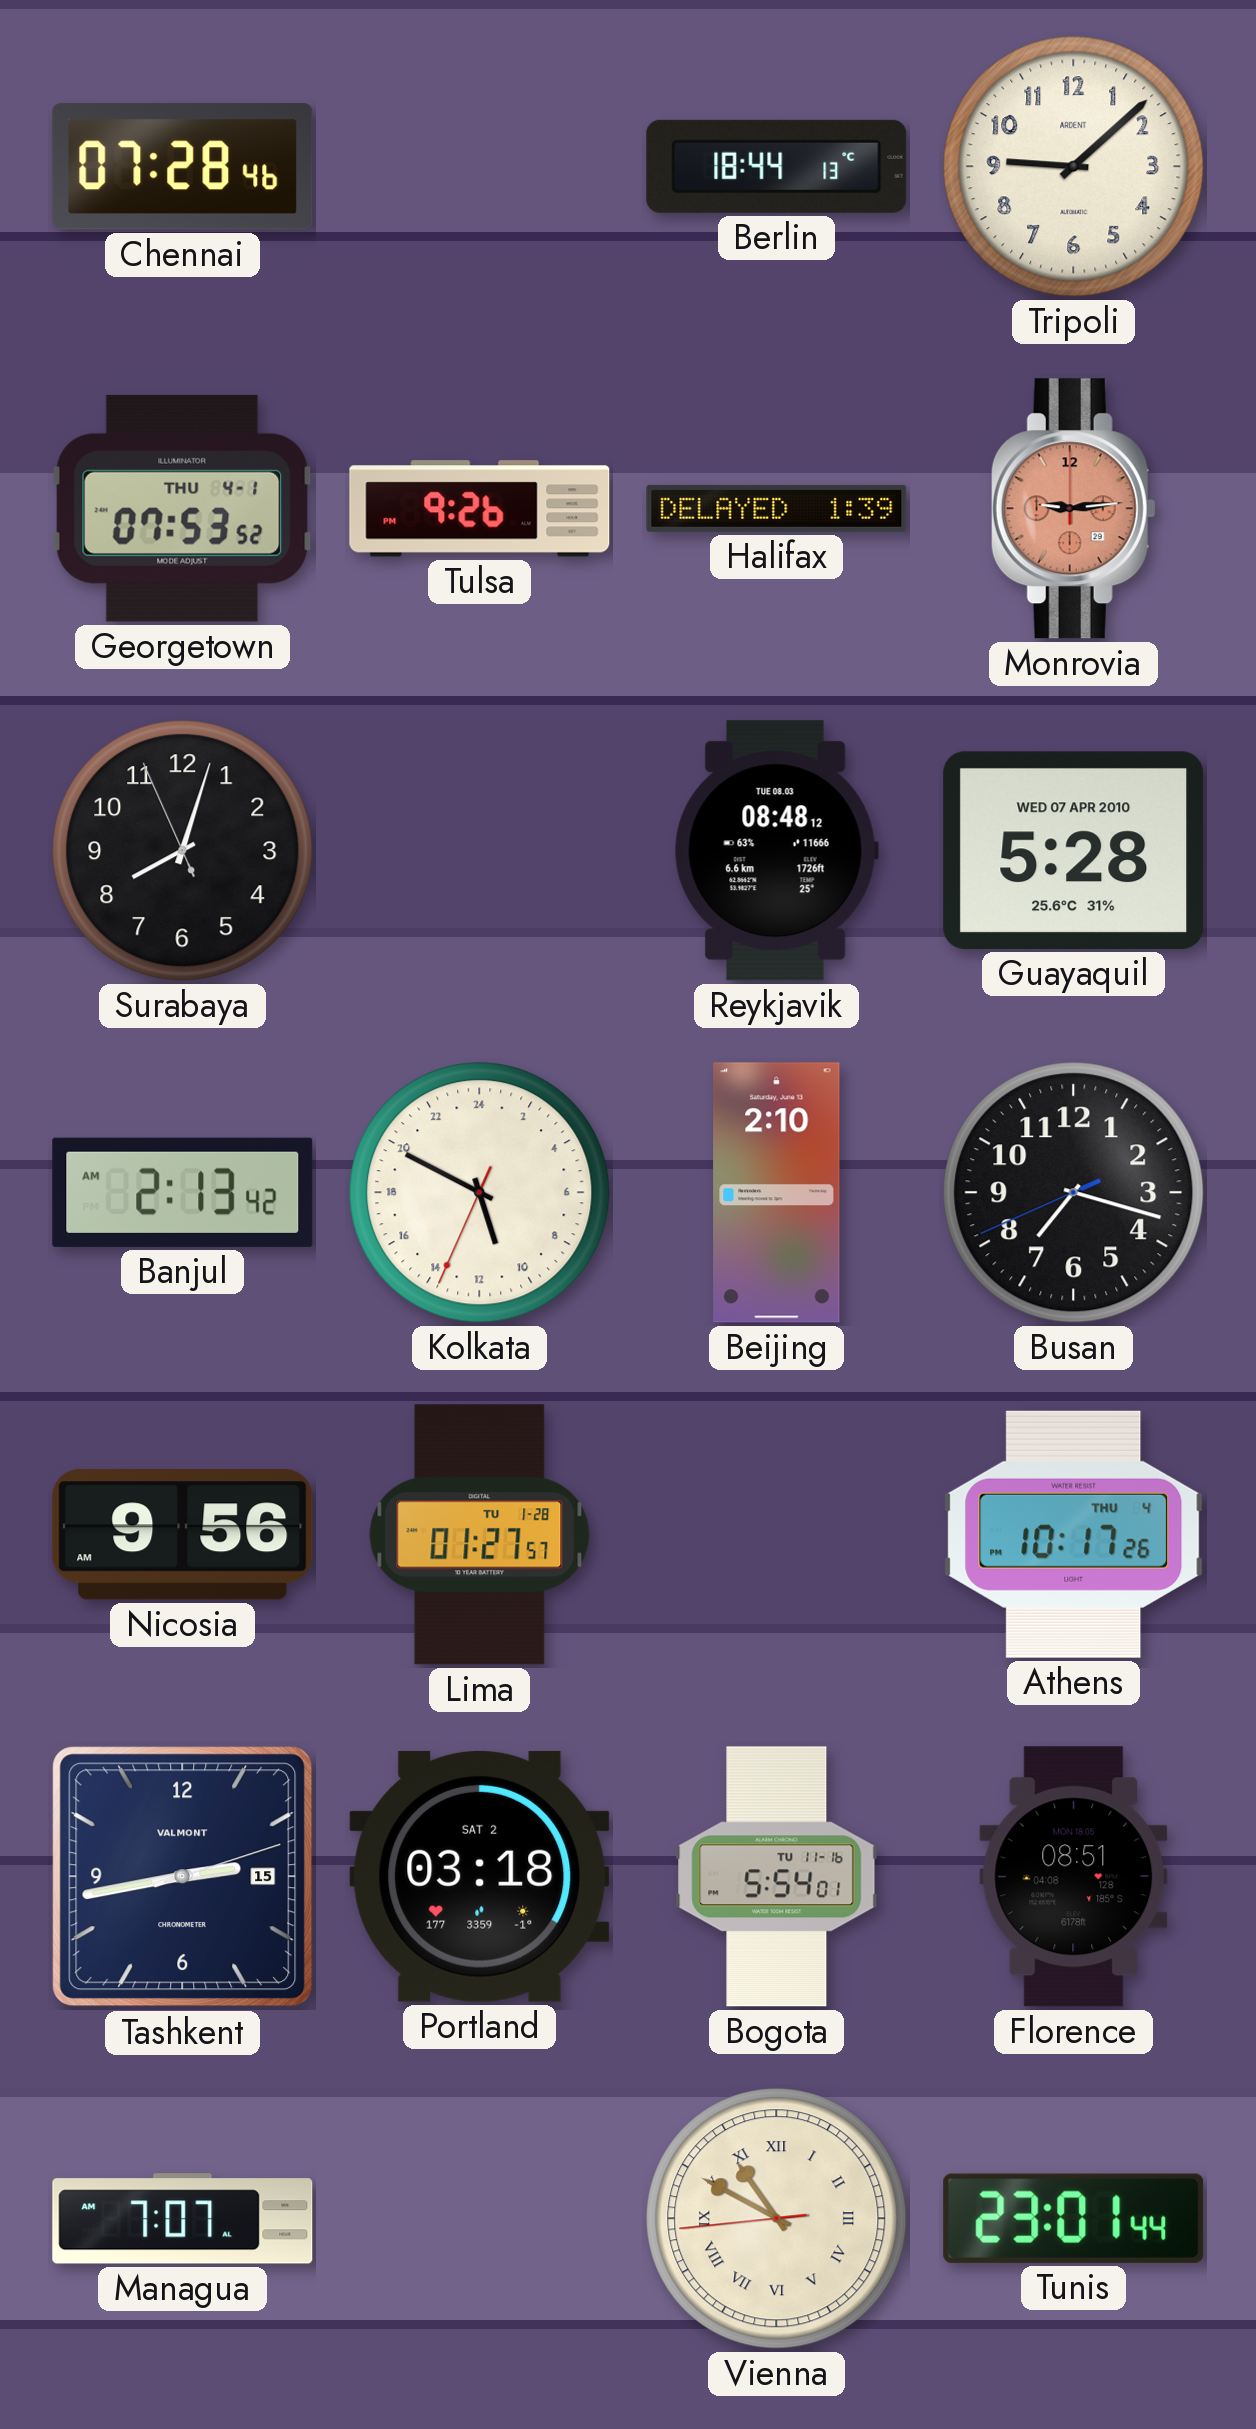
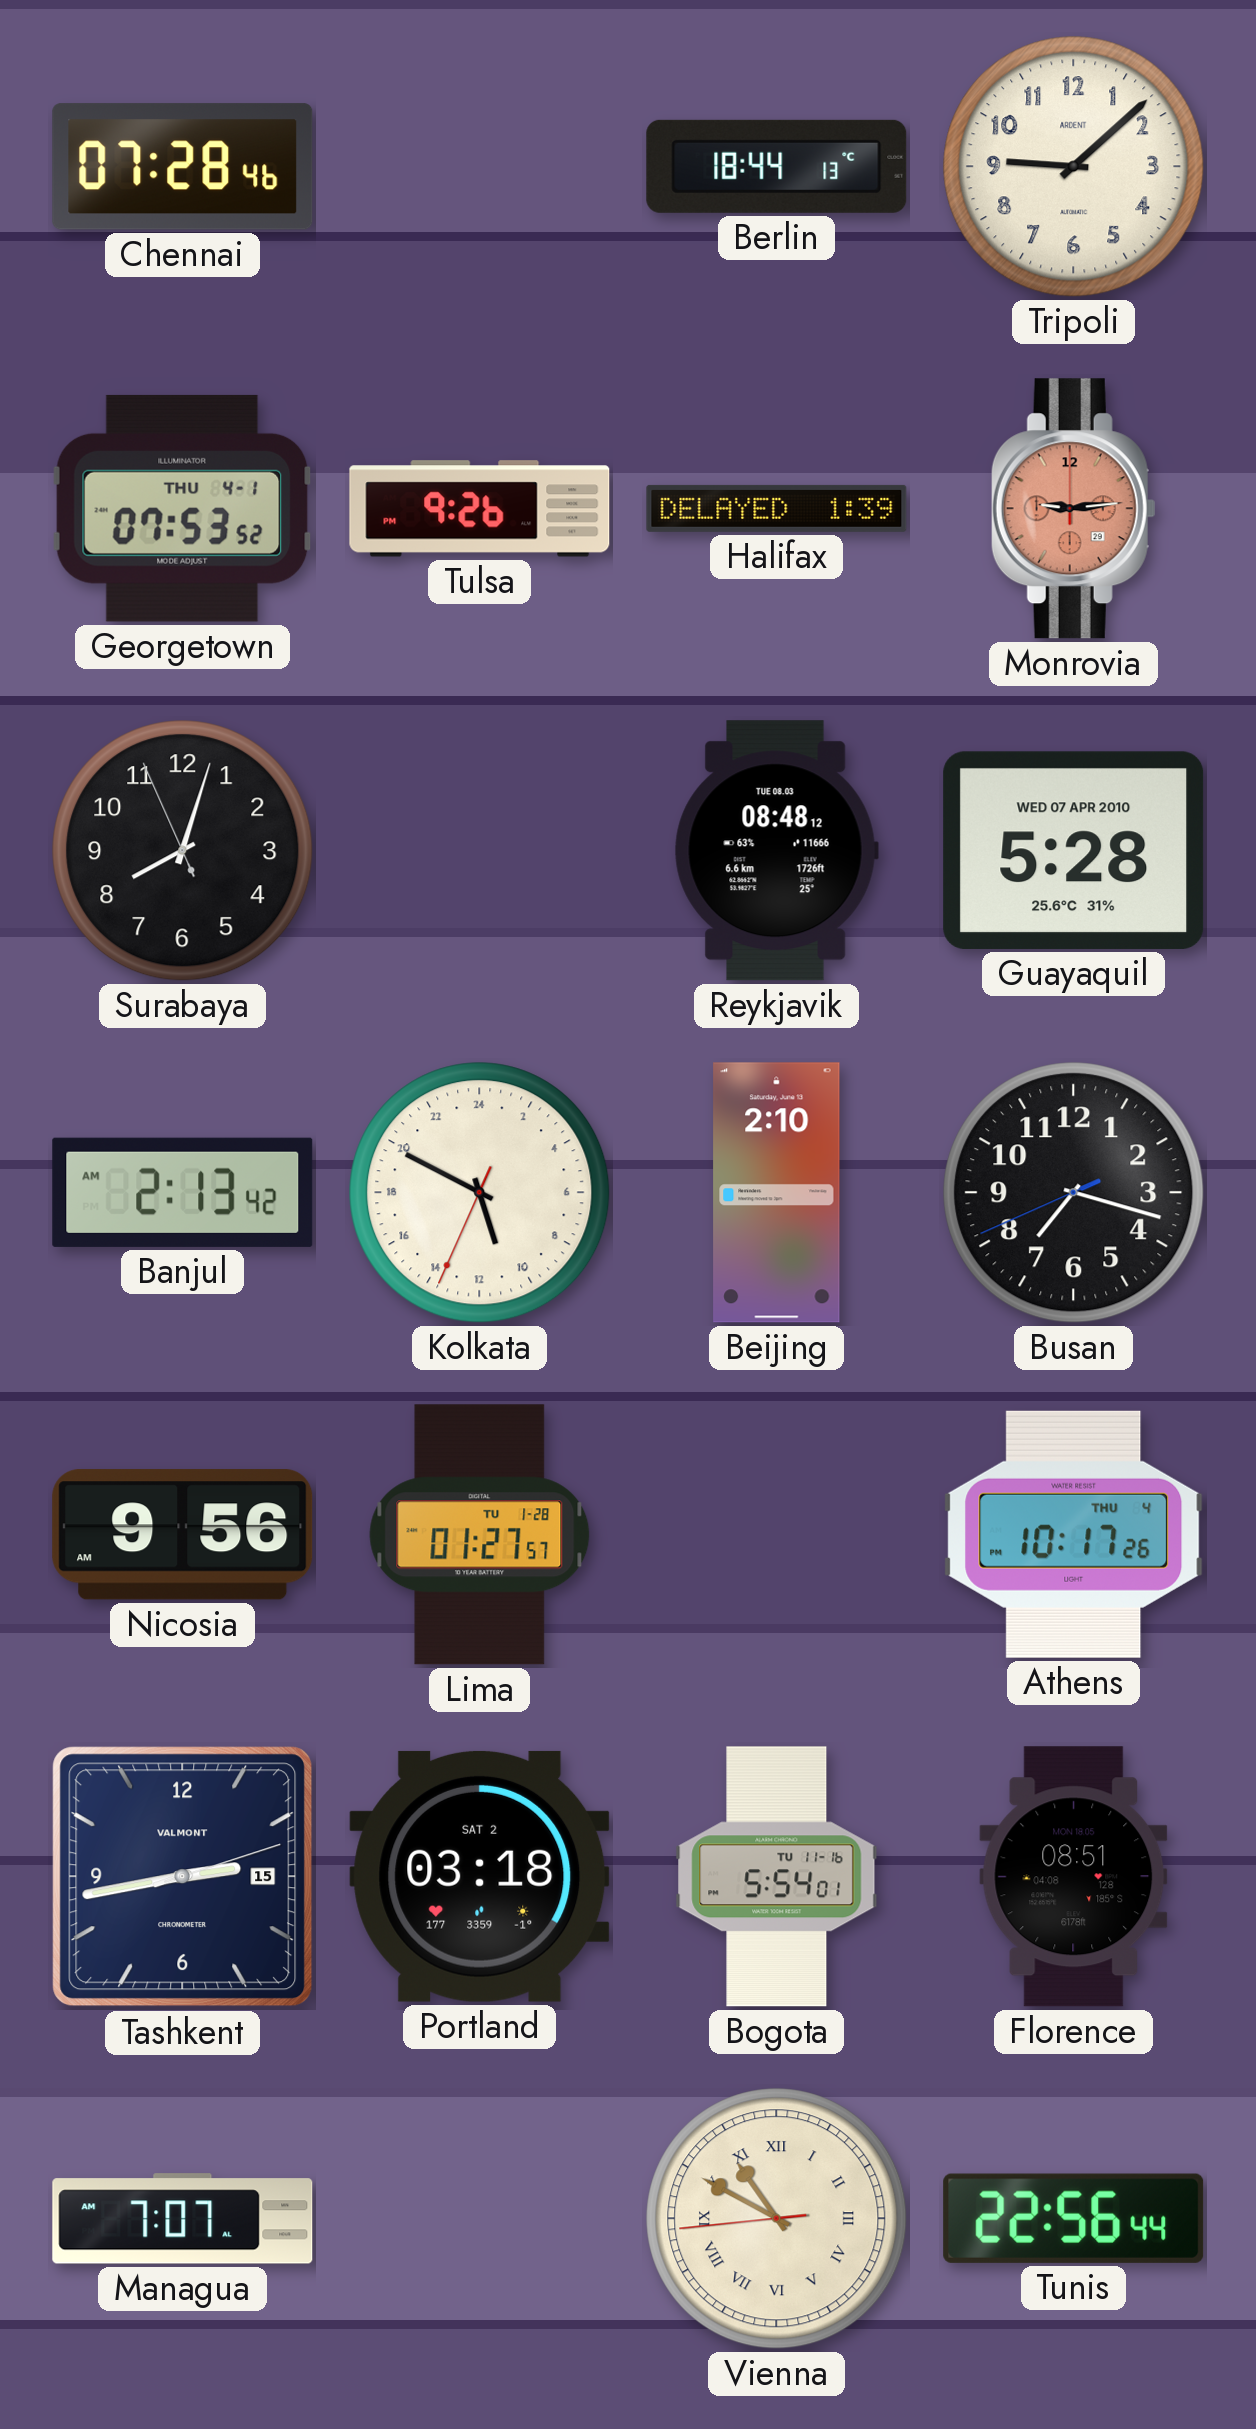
Tunis: 23:01 -> 22:56
